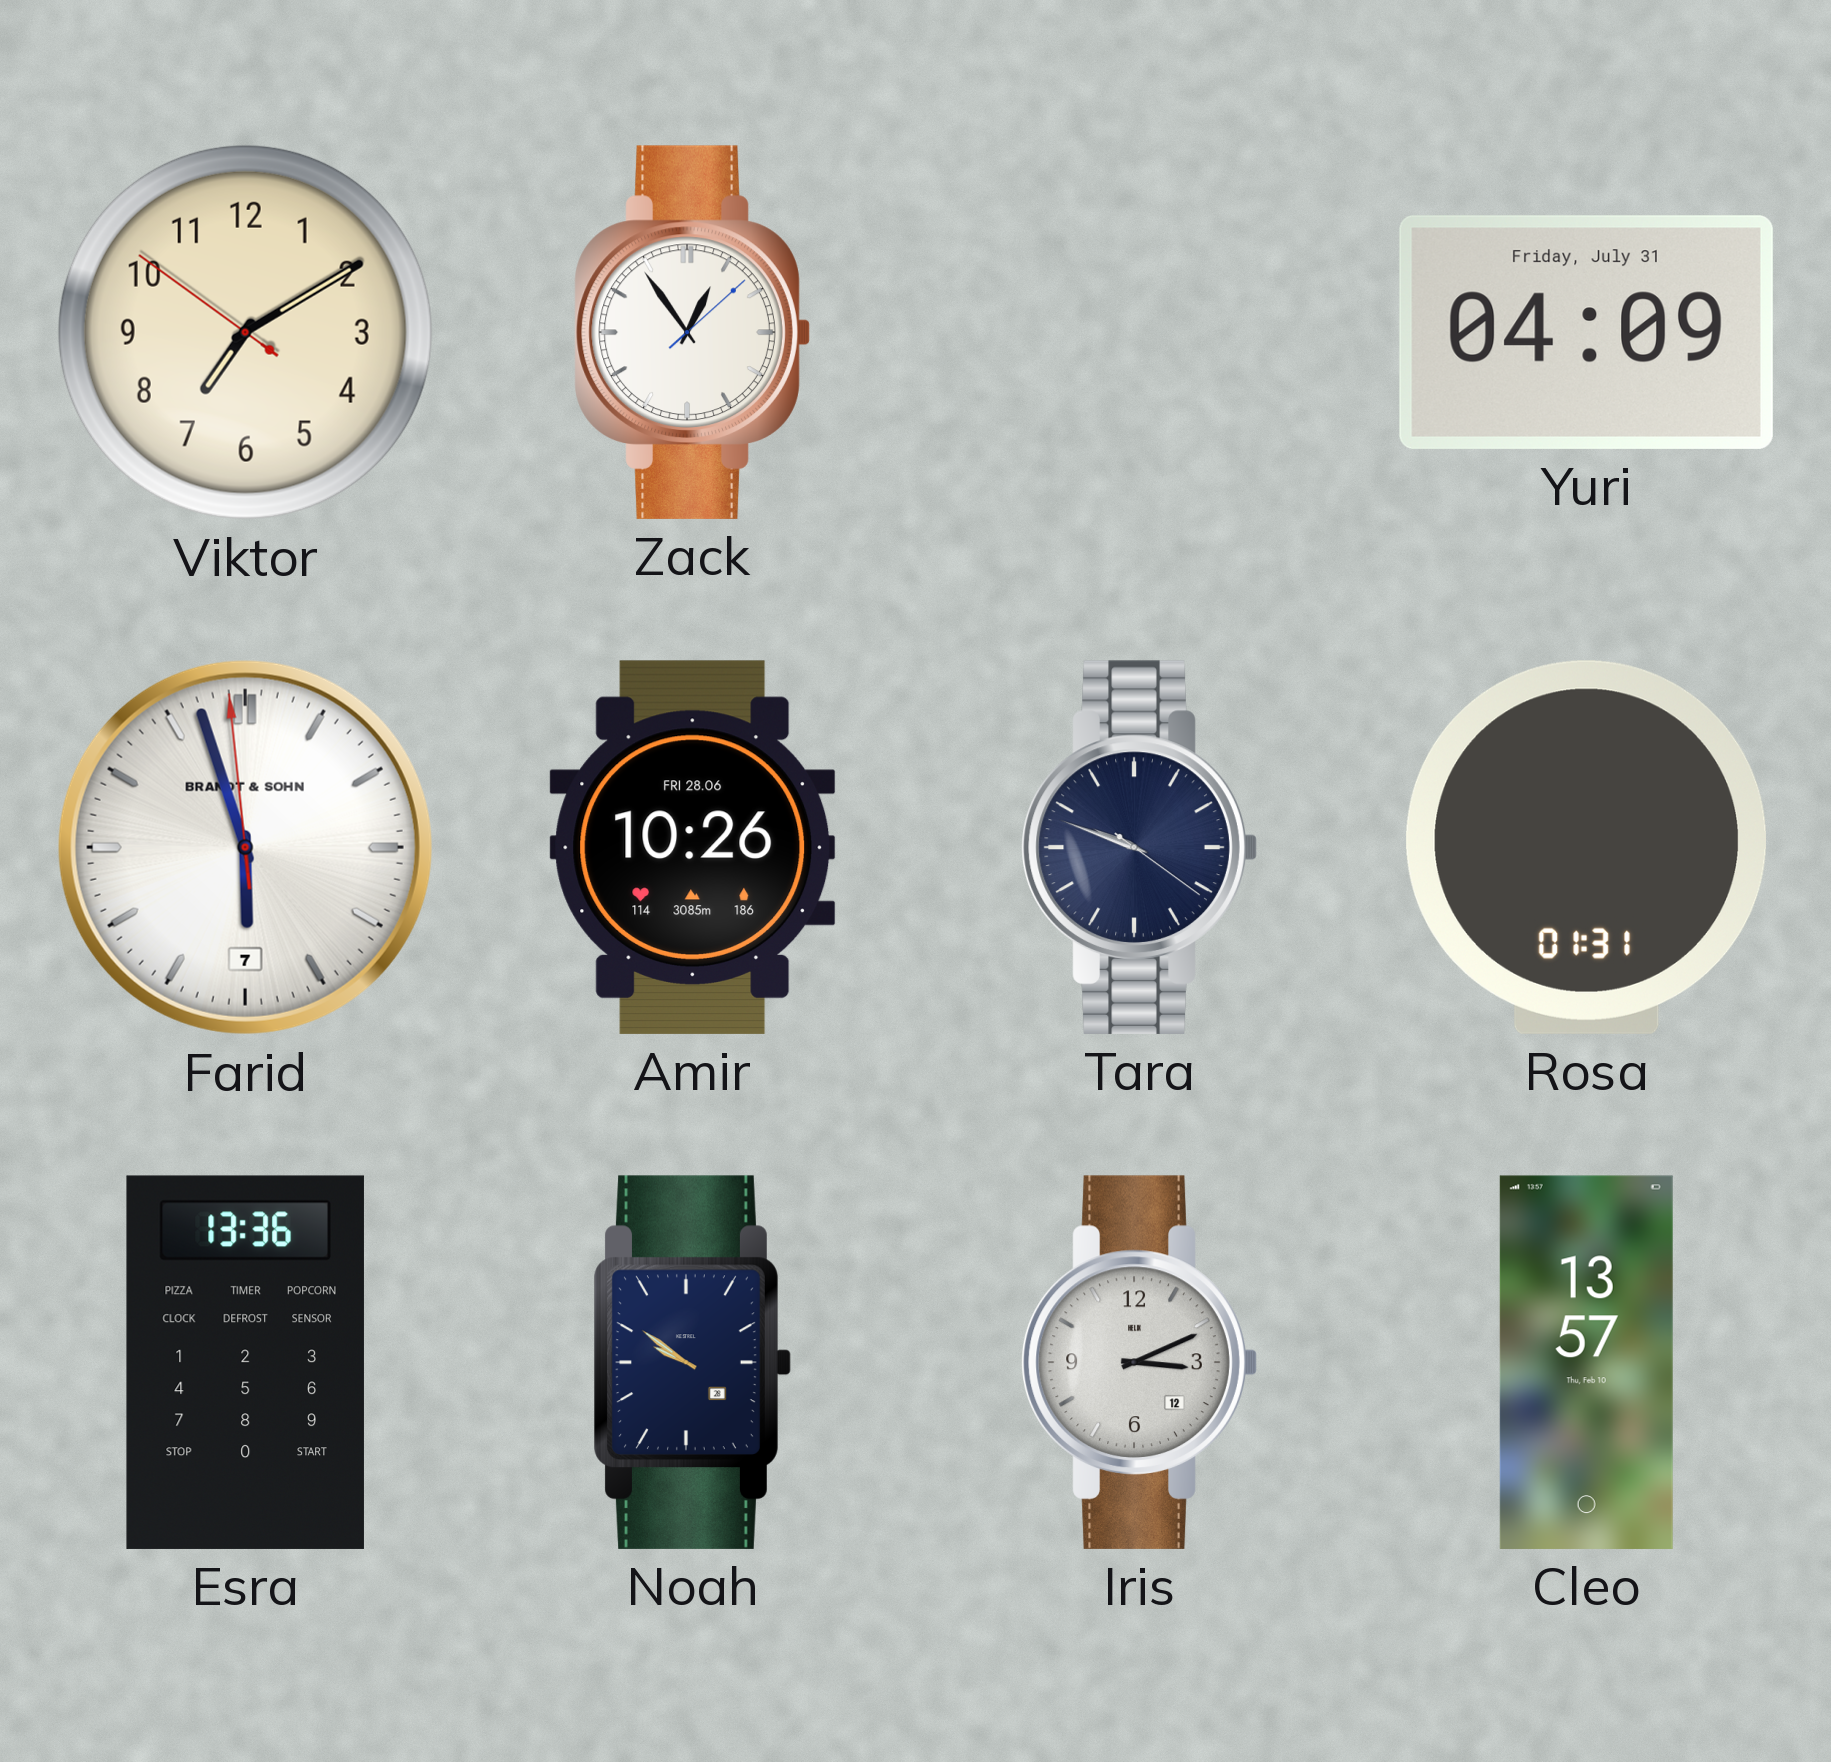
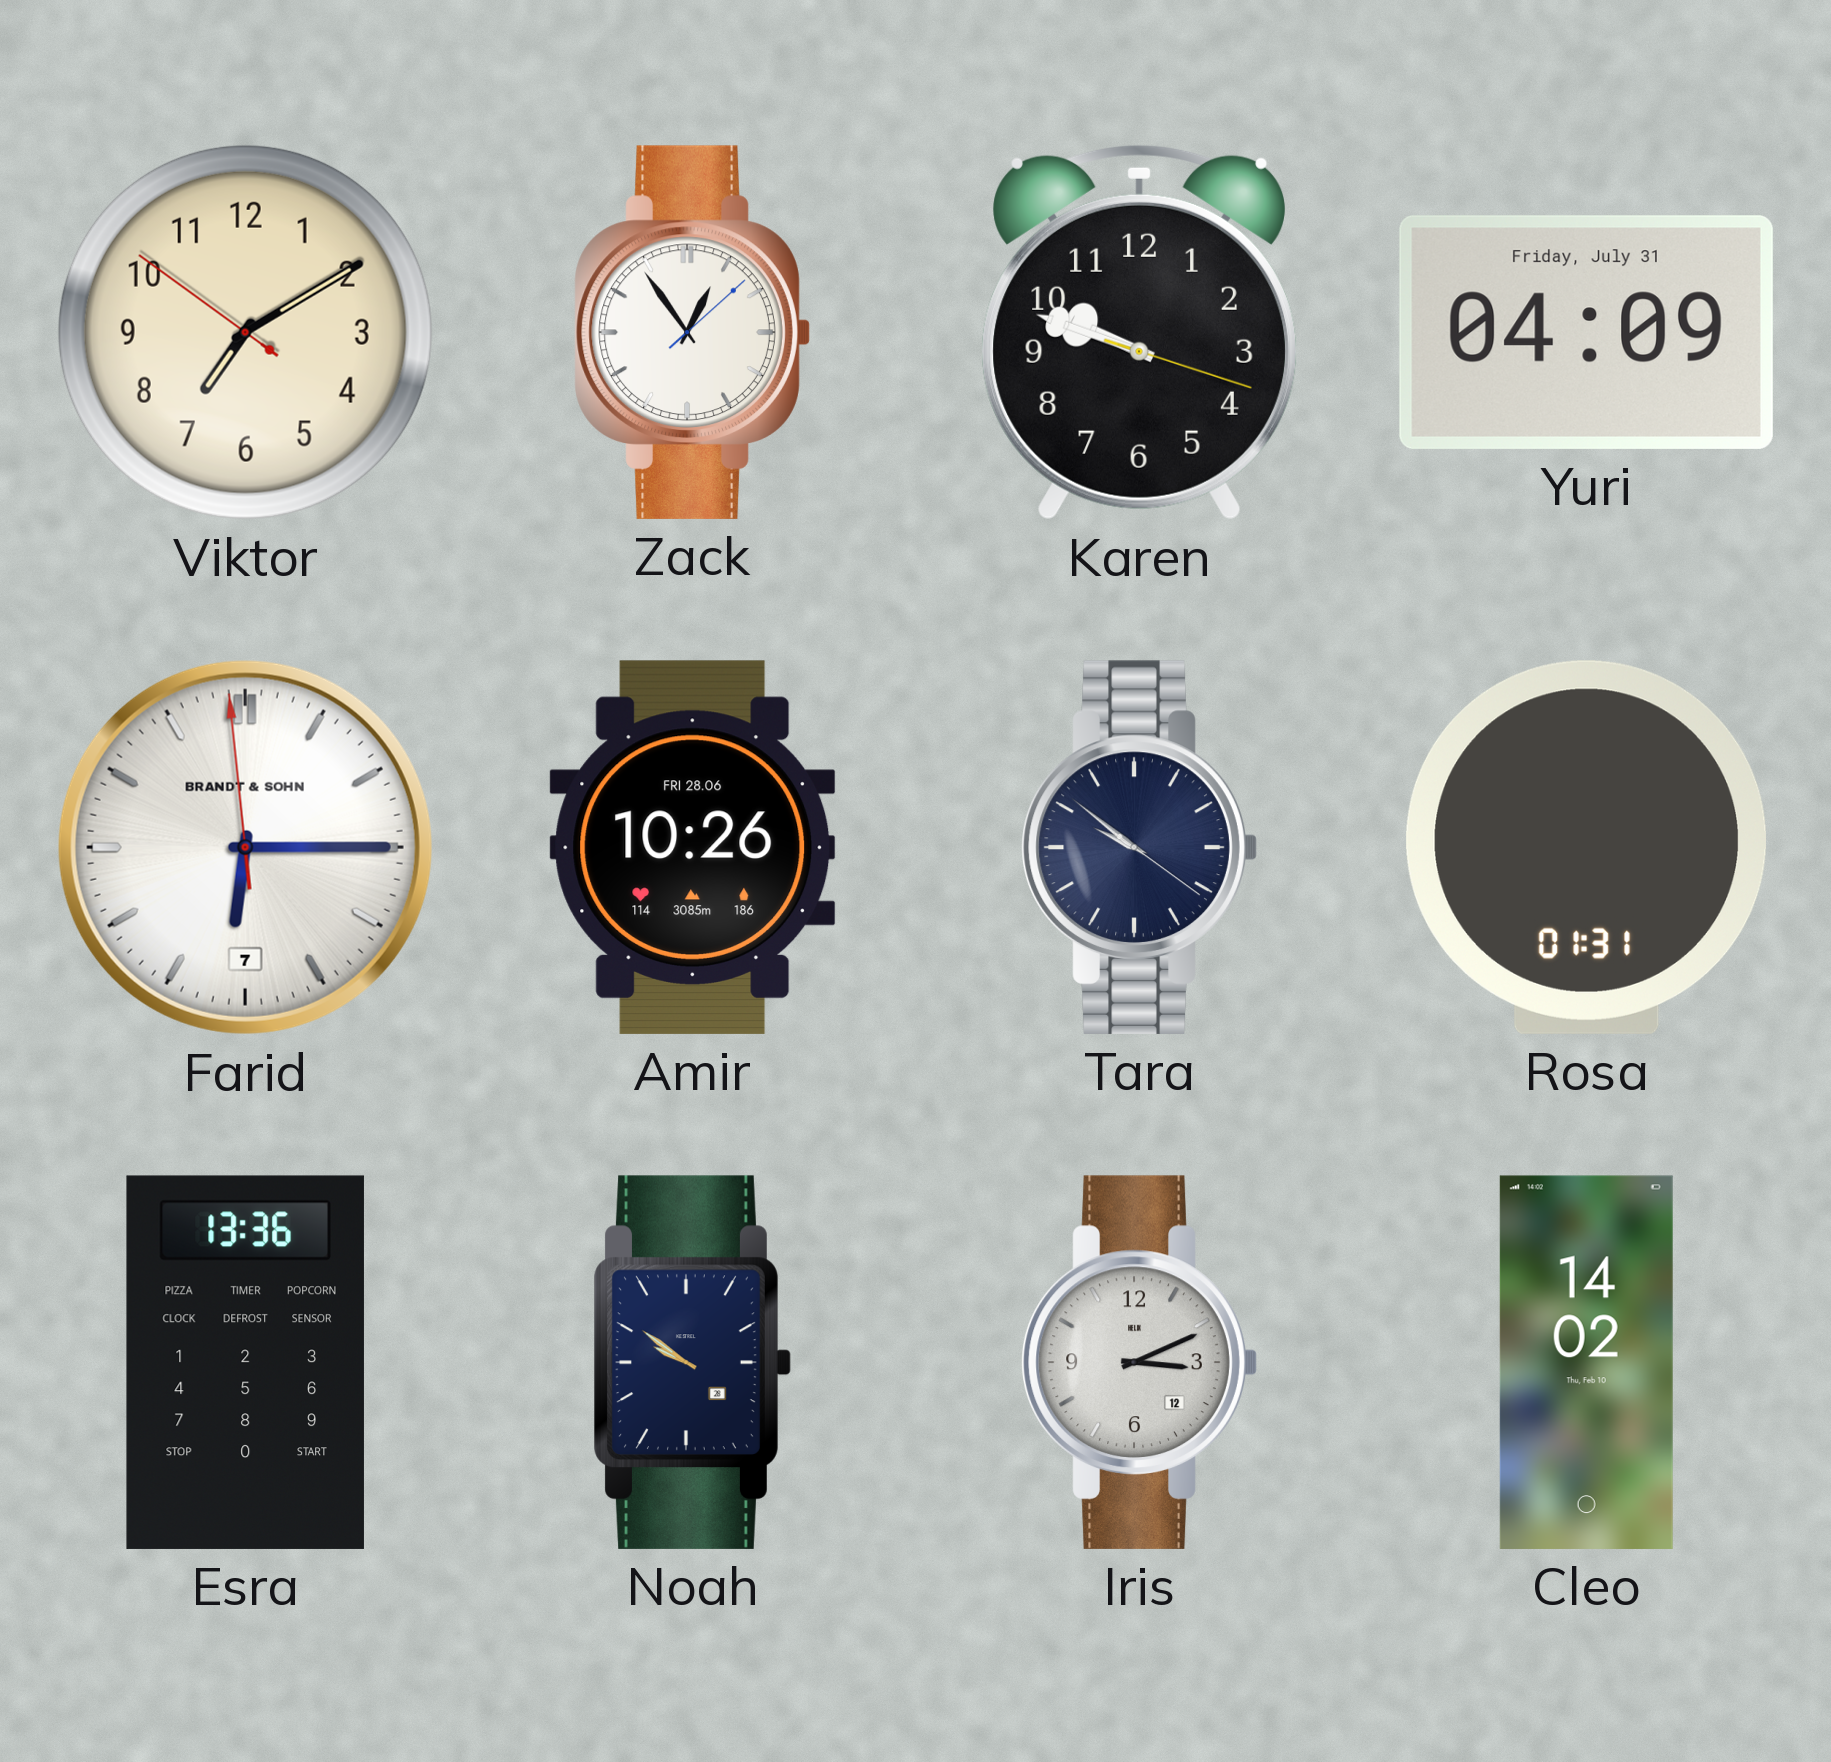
Karen: none -> 9:48
Farid: 5:56 -> 6:14
Tara: 9:48 -> 9:51
Cleo: 13:57 -> 14:02
